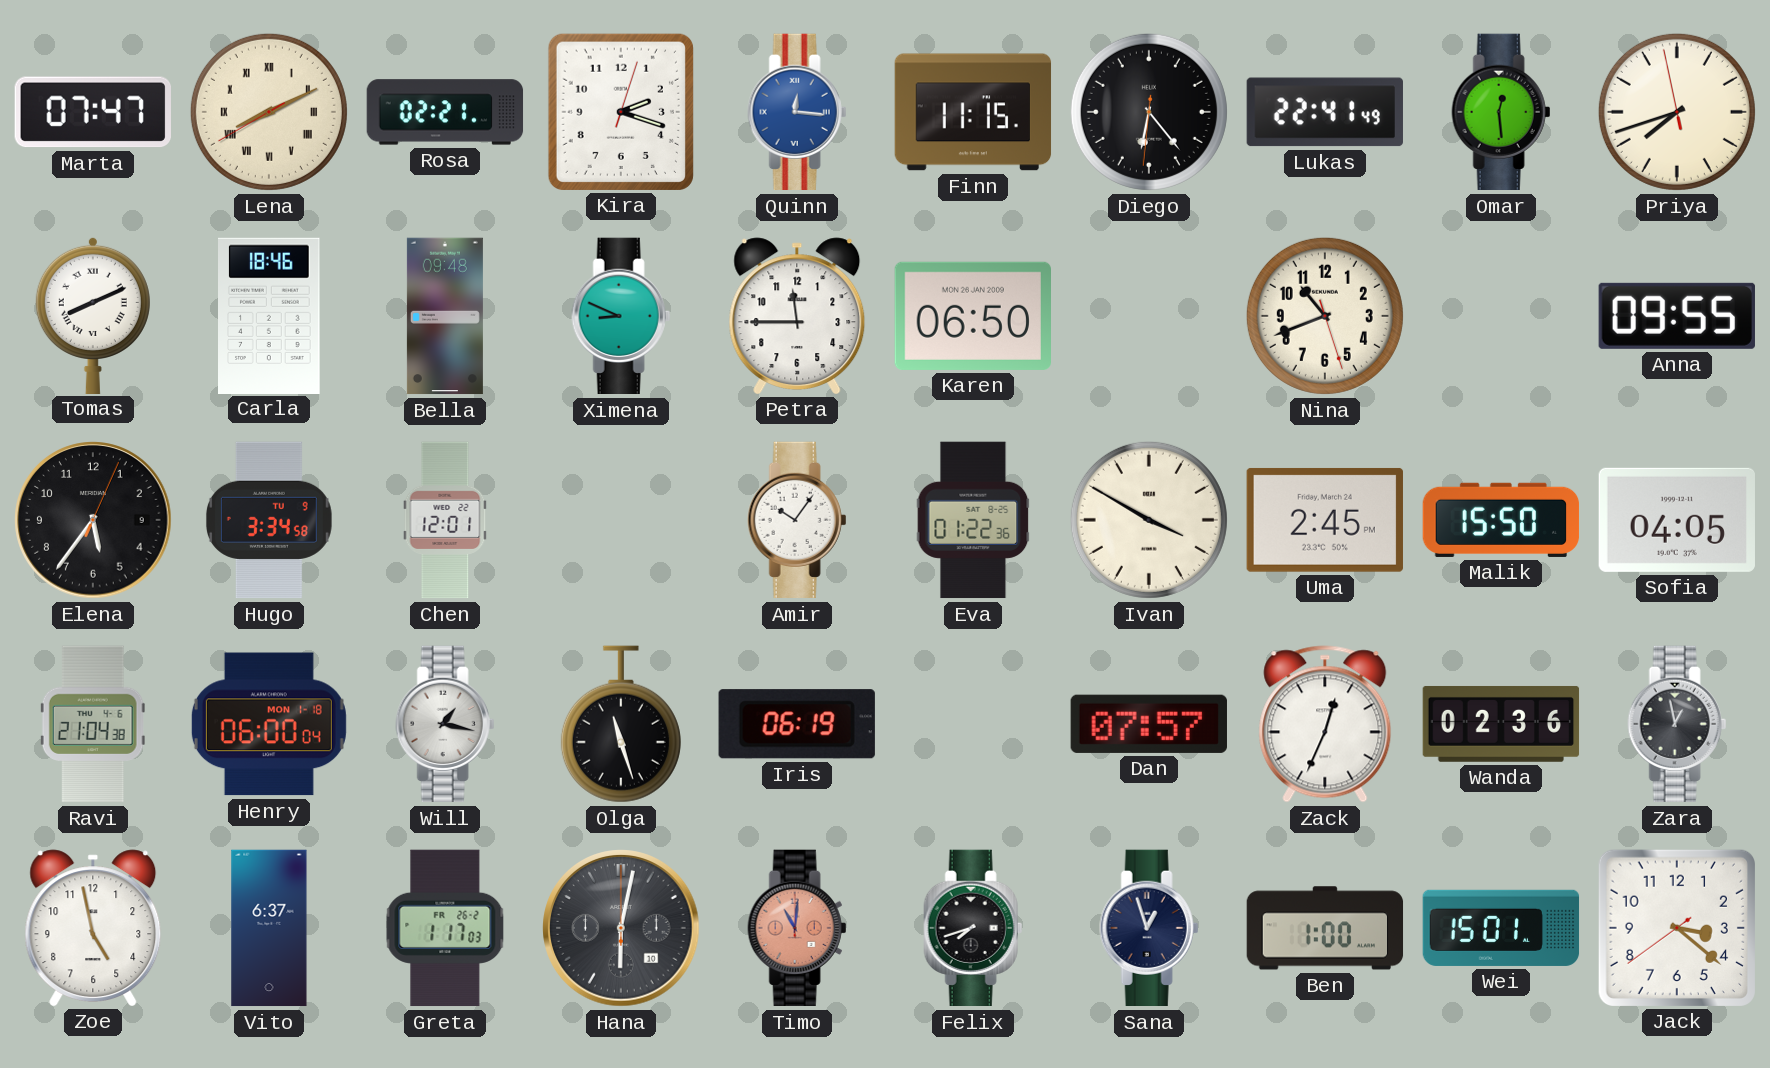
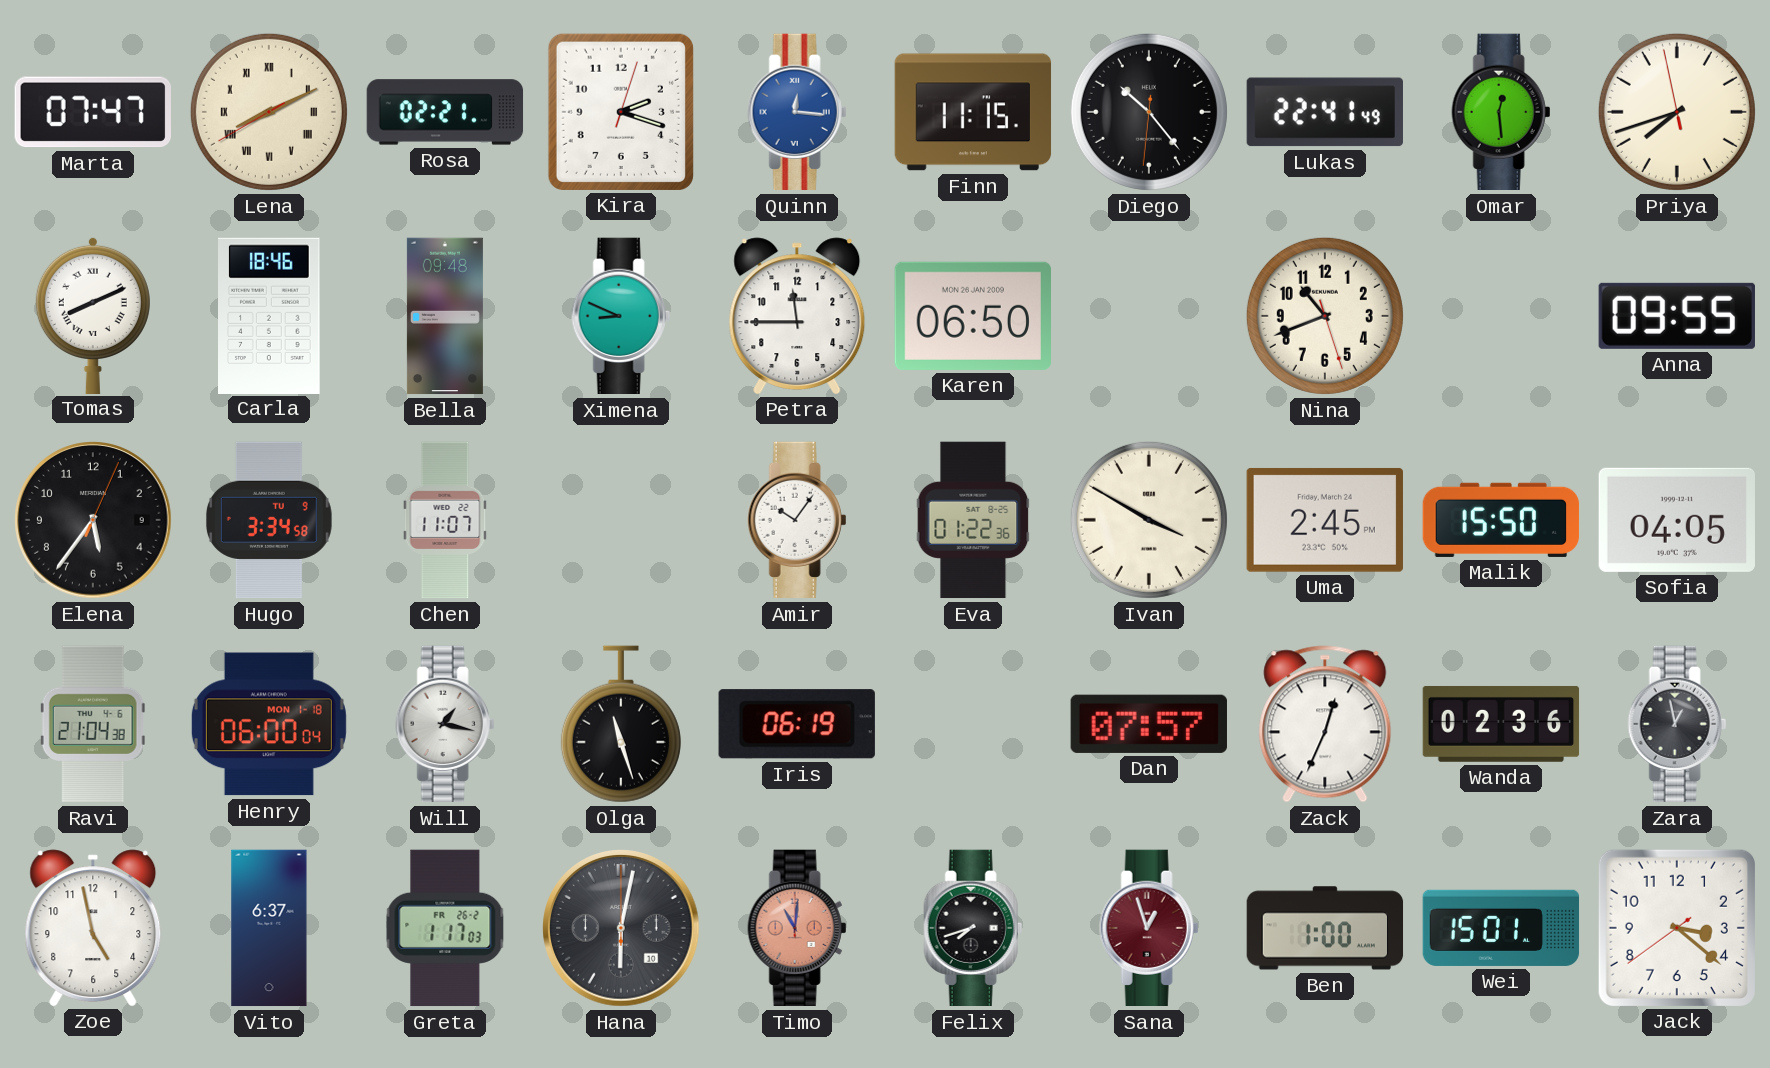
Diego: 6:23 -> 10:23
Chen: 12:01 -> 11:07
Sana dial: navy -> burgundy
